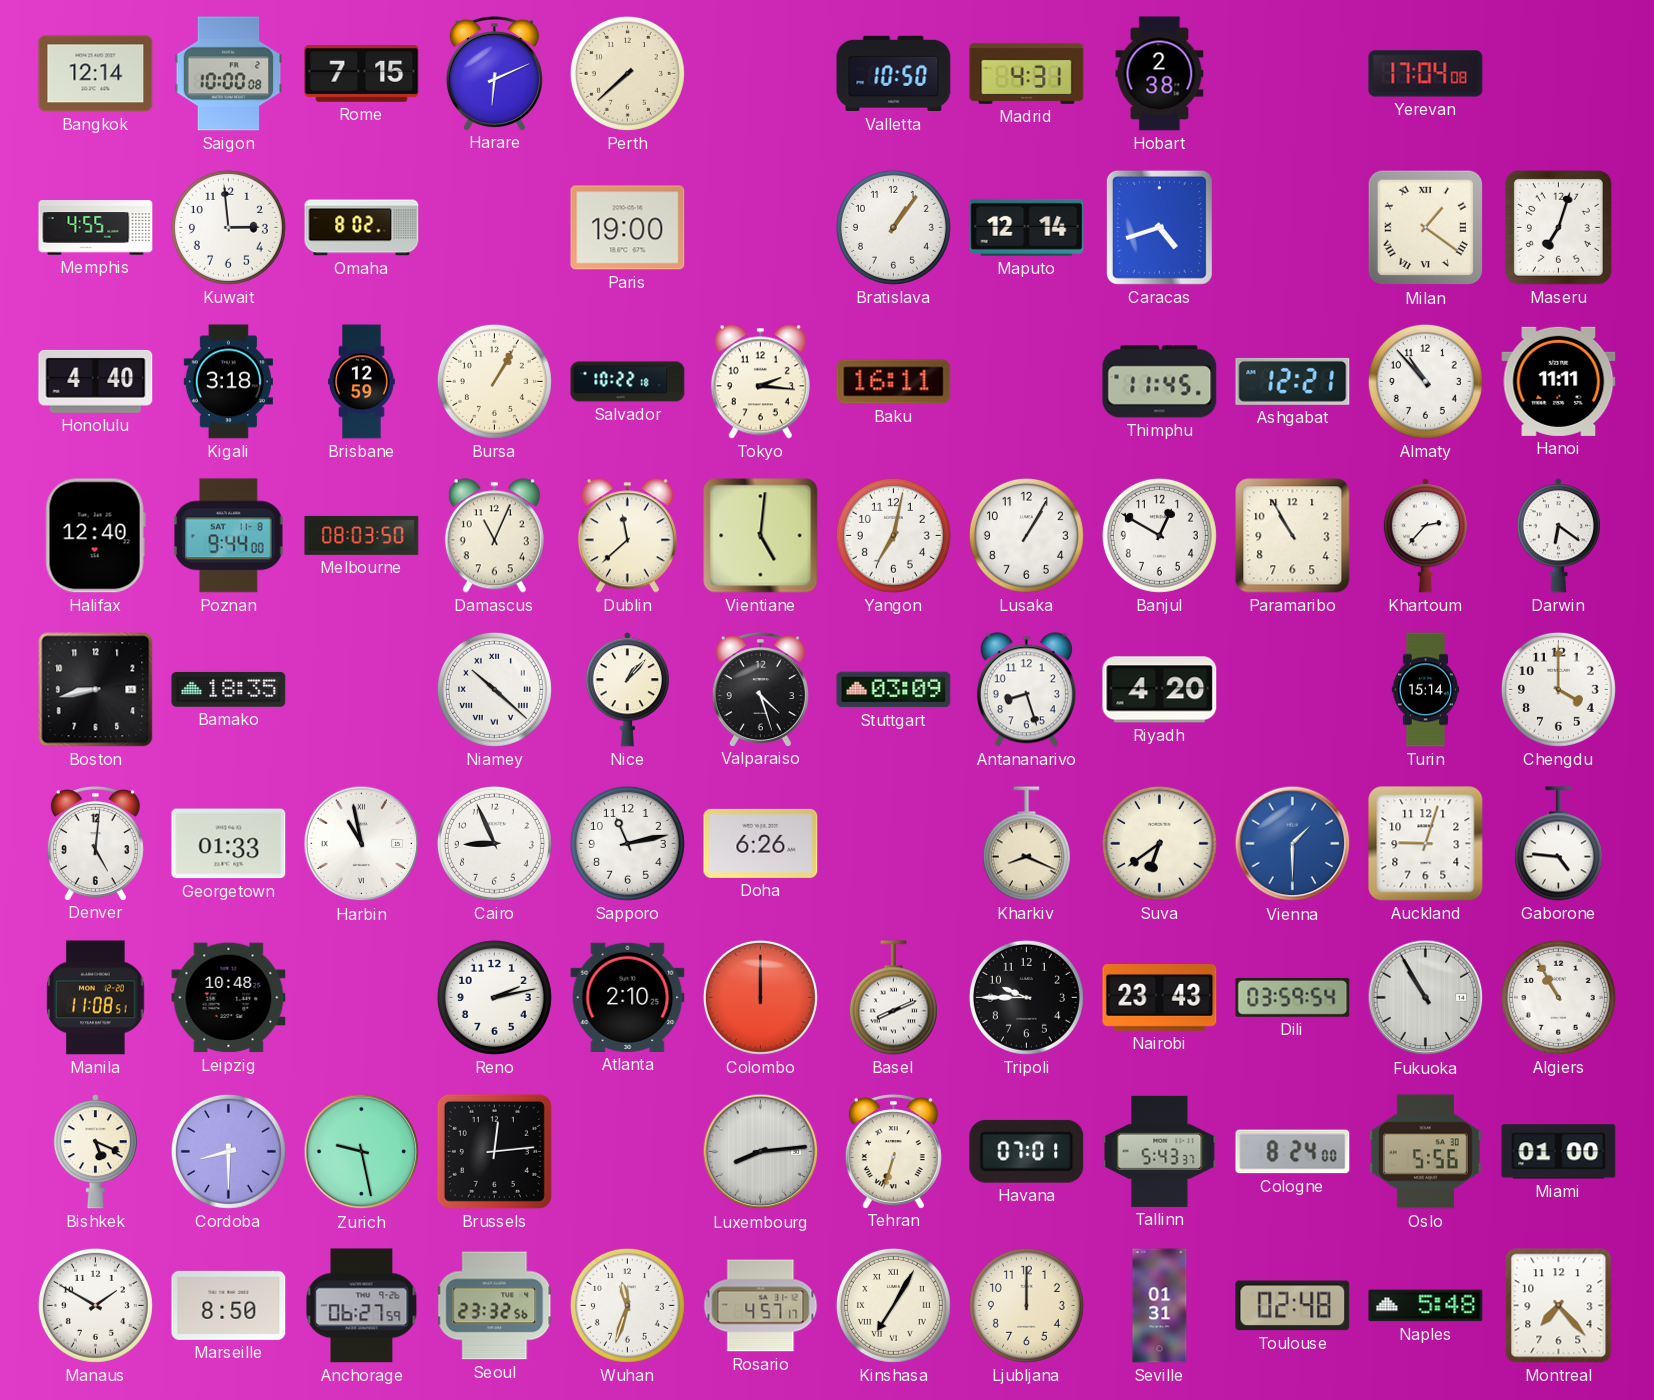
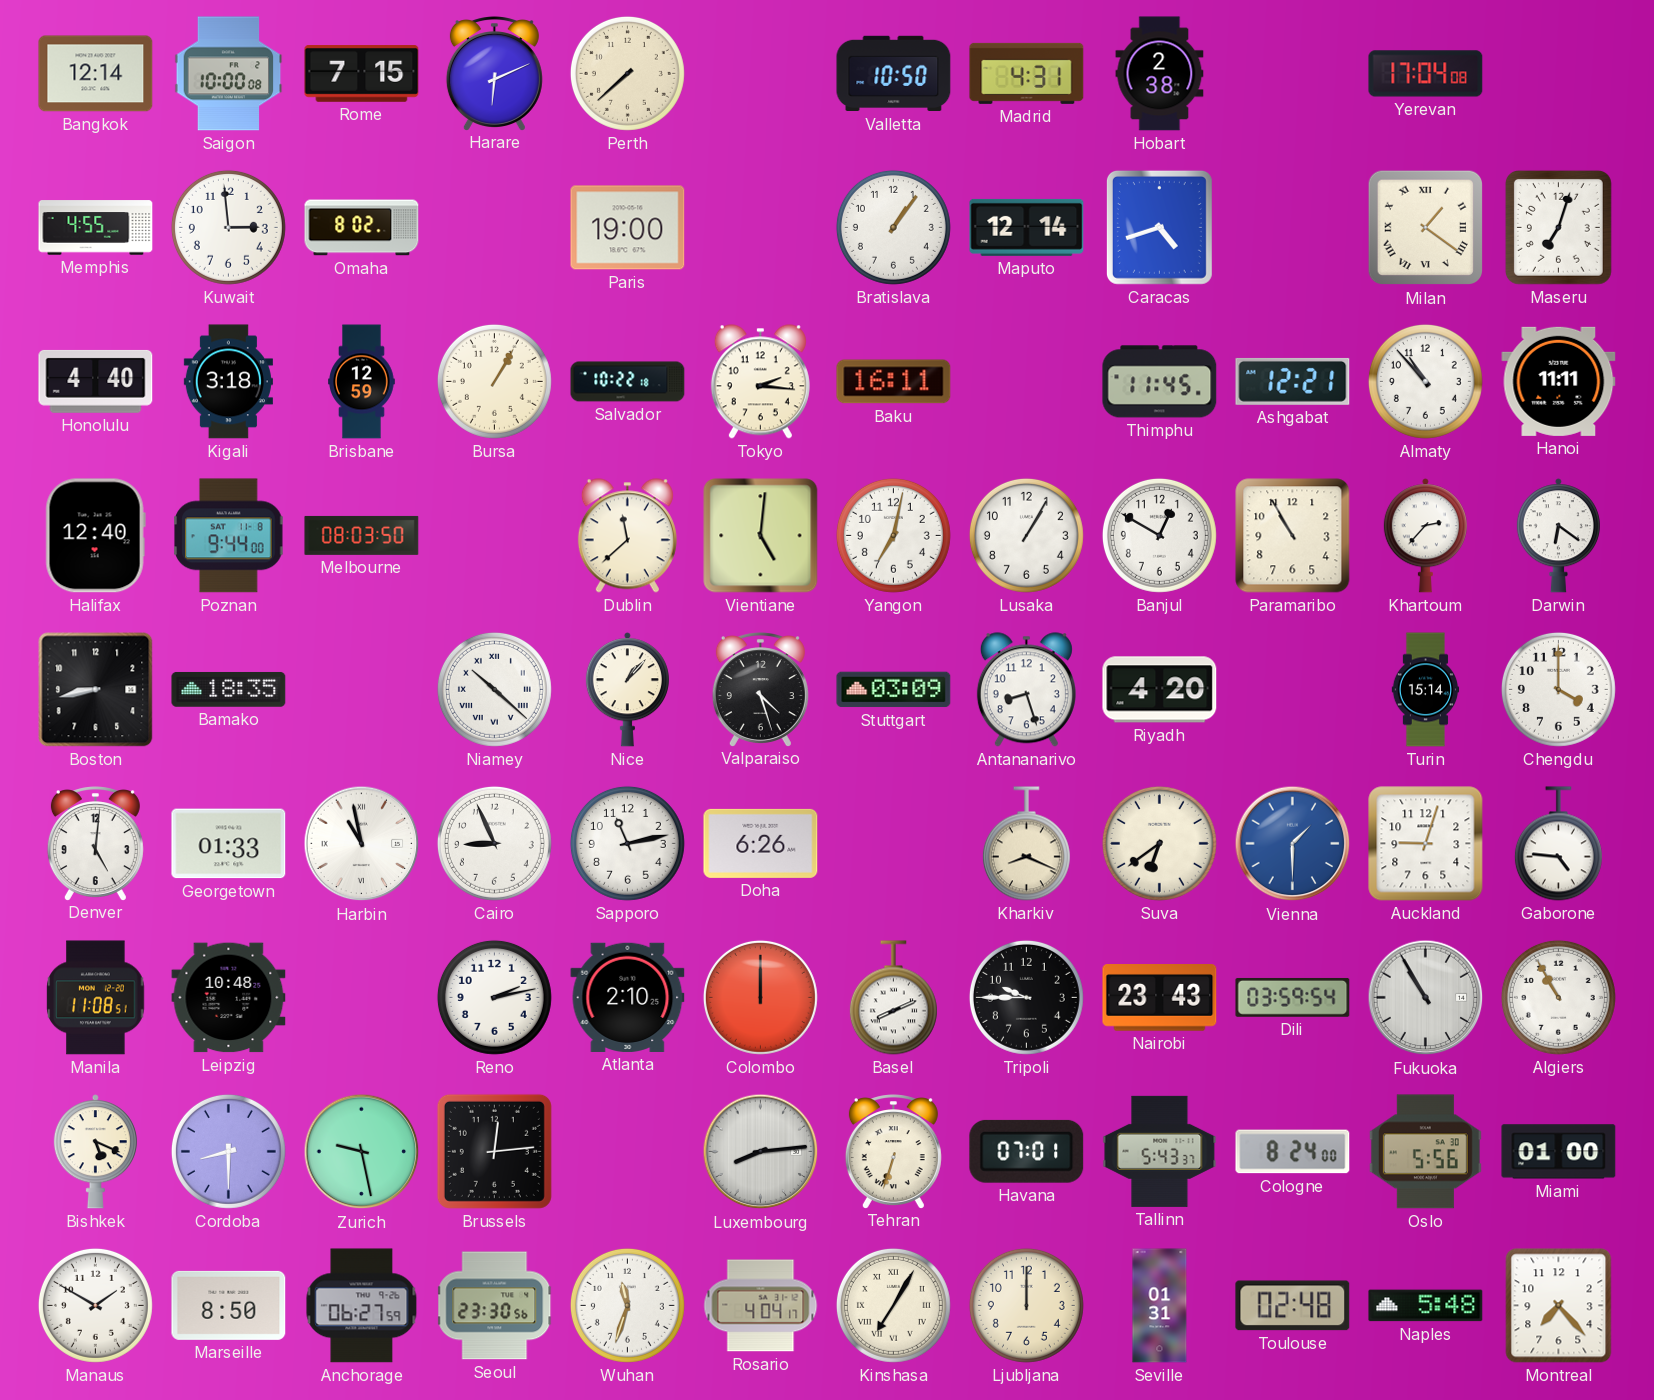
Damascus: 11:04 -> none
Seoul: 23:32 -> 23:30
Rosario: 4:57 -> 4:04
